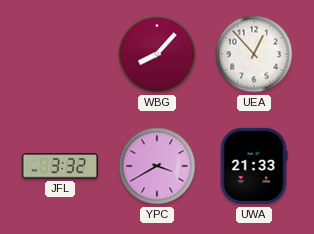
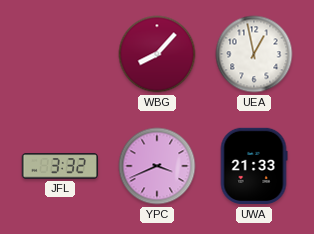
UEA: 12:53 -> 12:58
YPC: 3:40 -> 3:41
